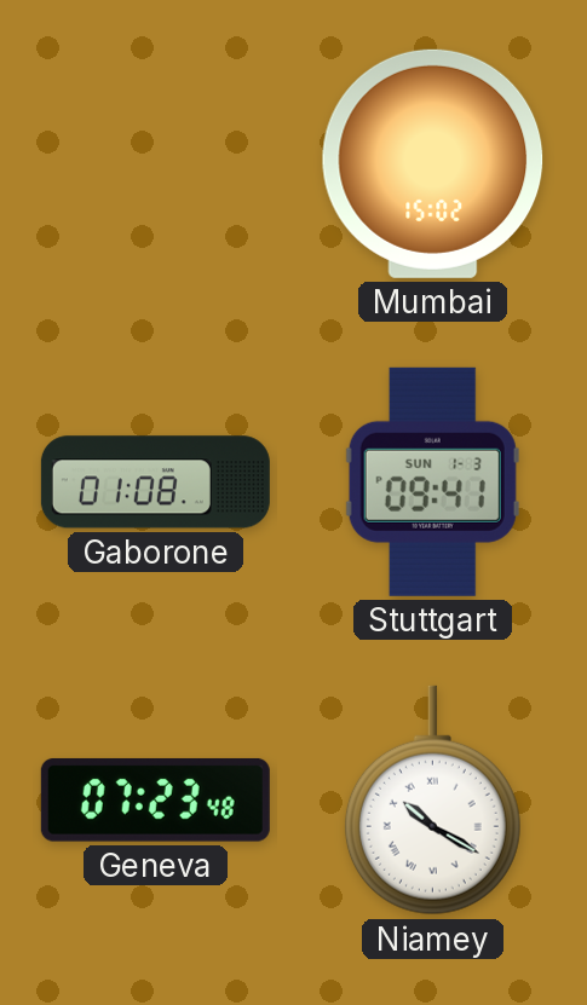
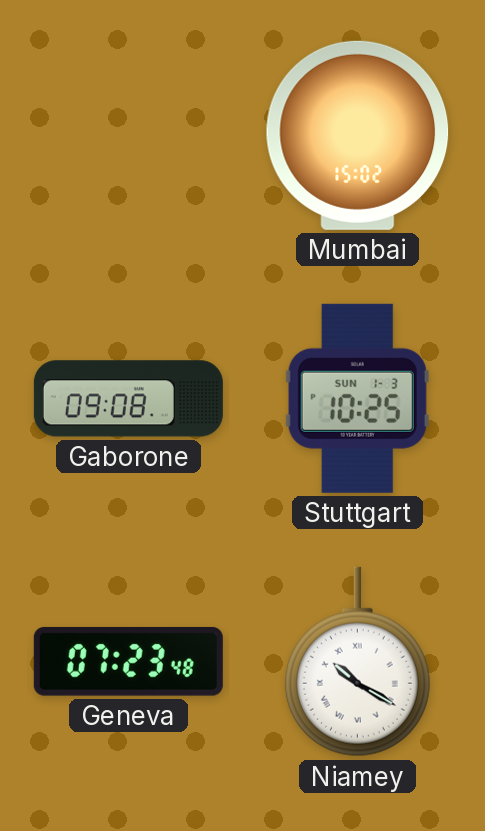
Gaborone: 01:08 -> 09:08
Stuttgart: 09:41 -> 10:25
